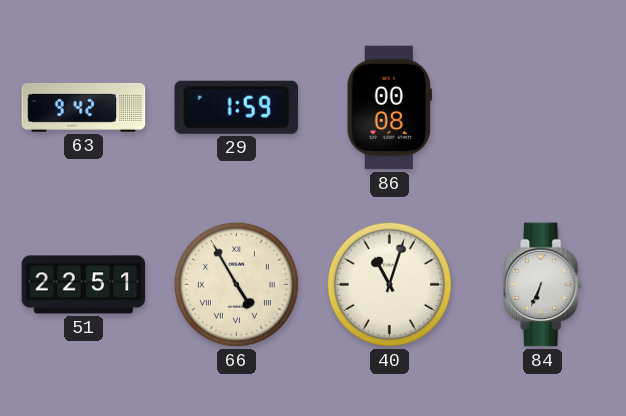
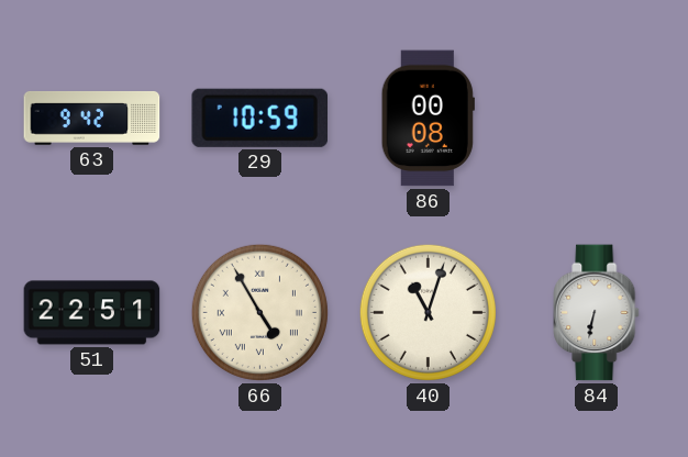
29: 1:59 -> 10:59
84: 6:34 -> 6:32
